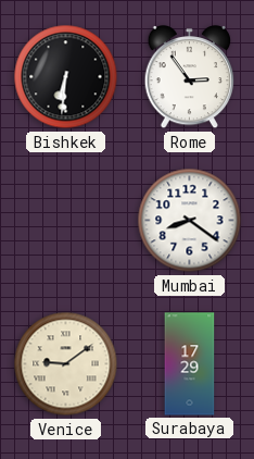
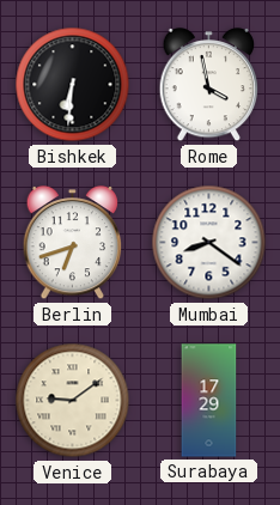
Rome: 2:54 -> 3:58
Berlin: none -> 6:42
